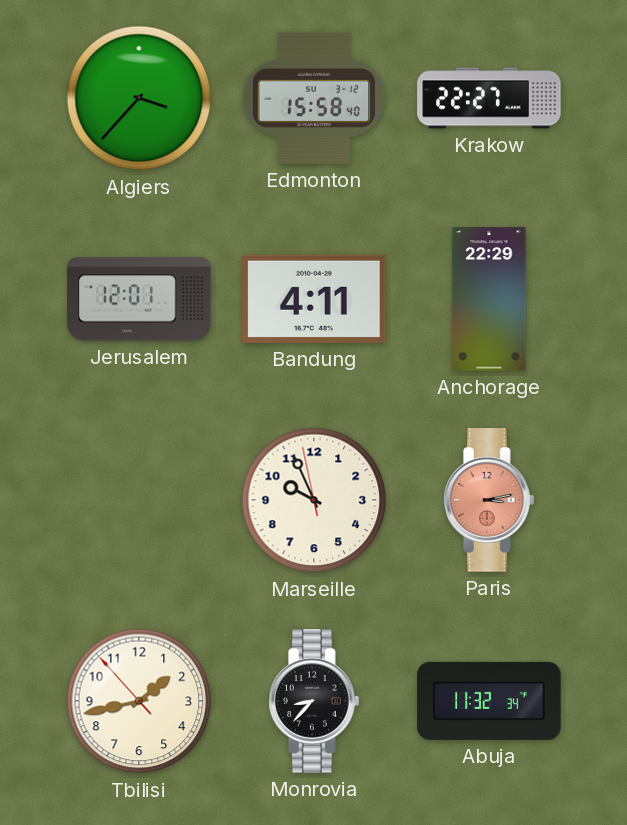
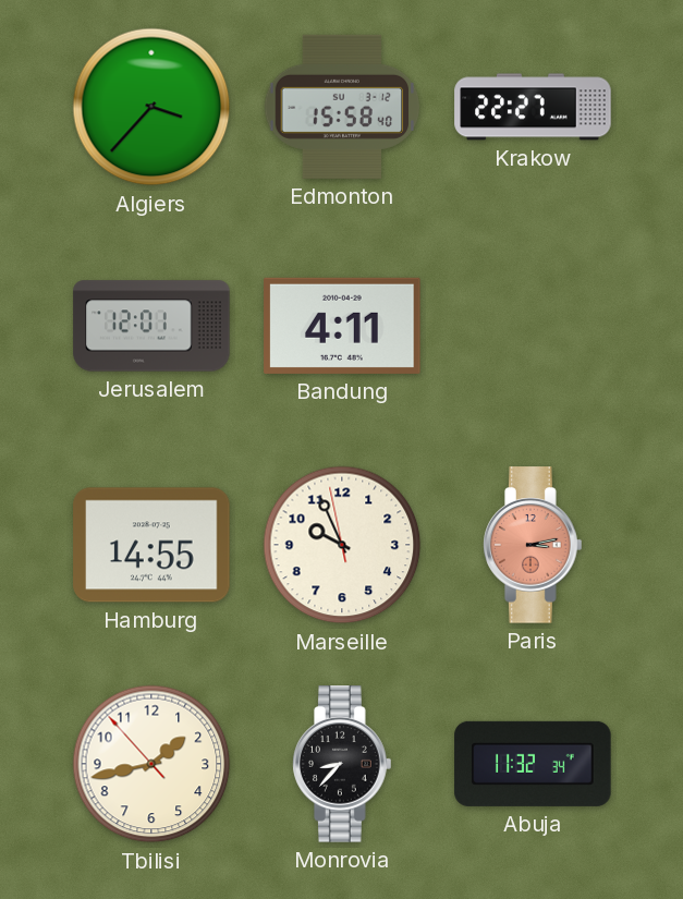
Anchorage: 22:29 -> none
Hamburg: none -> 14:55
